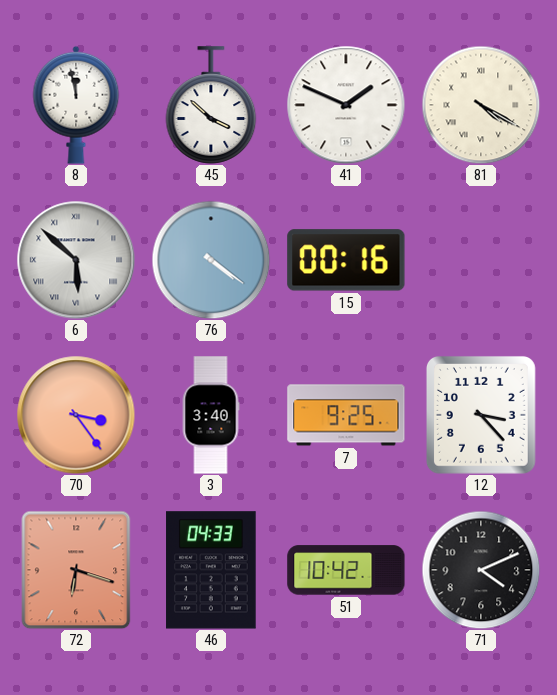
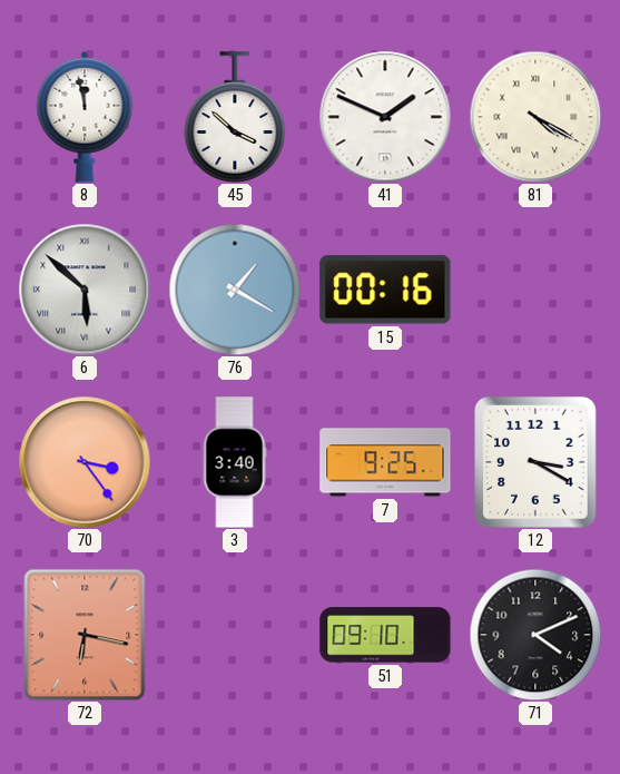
76: 4:21 -> 1:20
12: 3:23 -> 3:20
72: 6:18 -> 6:17
46: 04:33 -> none
51: 10:42 -> 09:10
